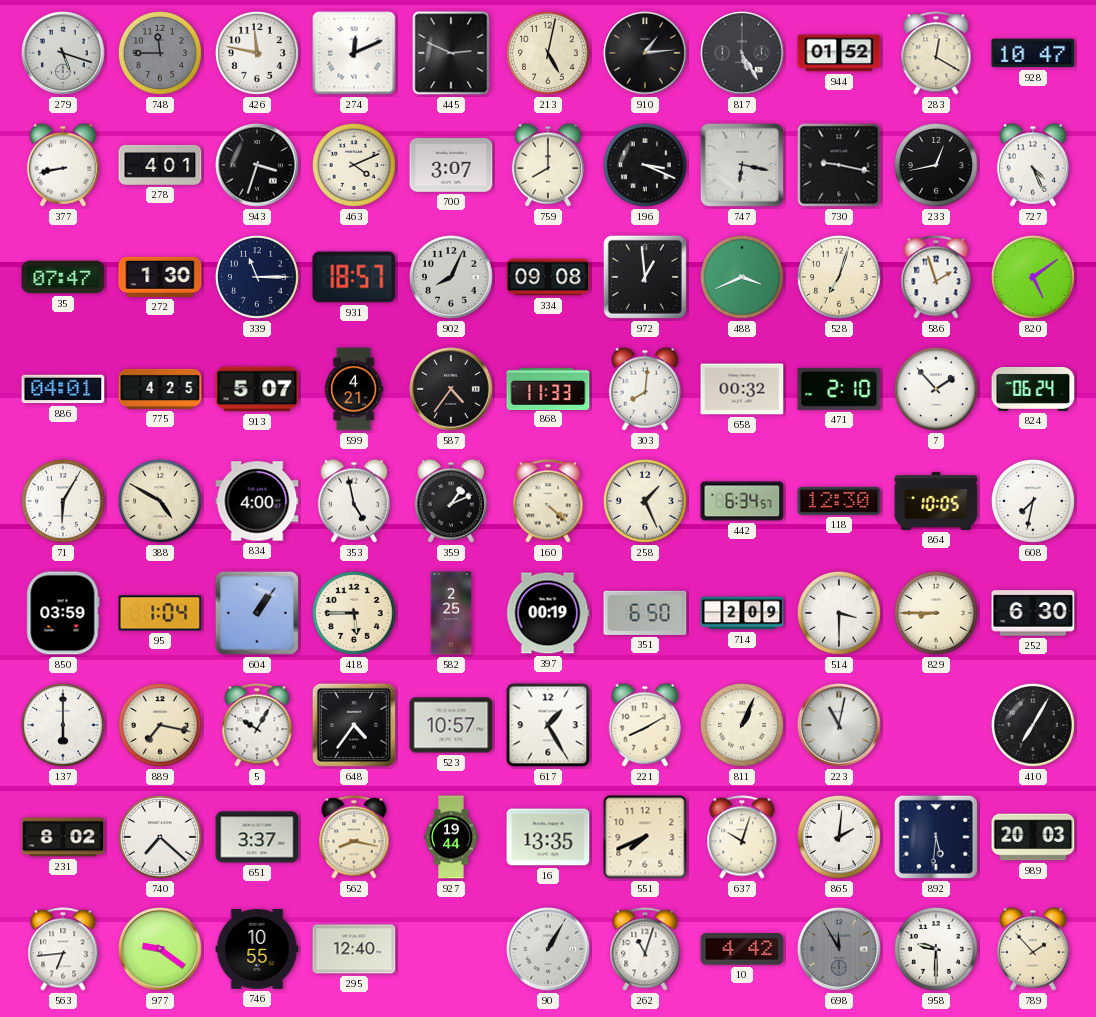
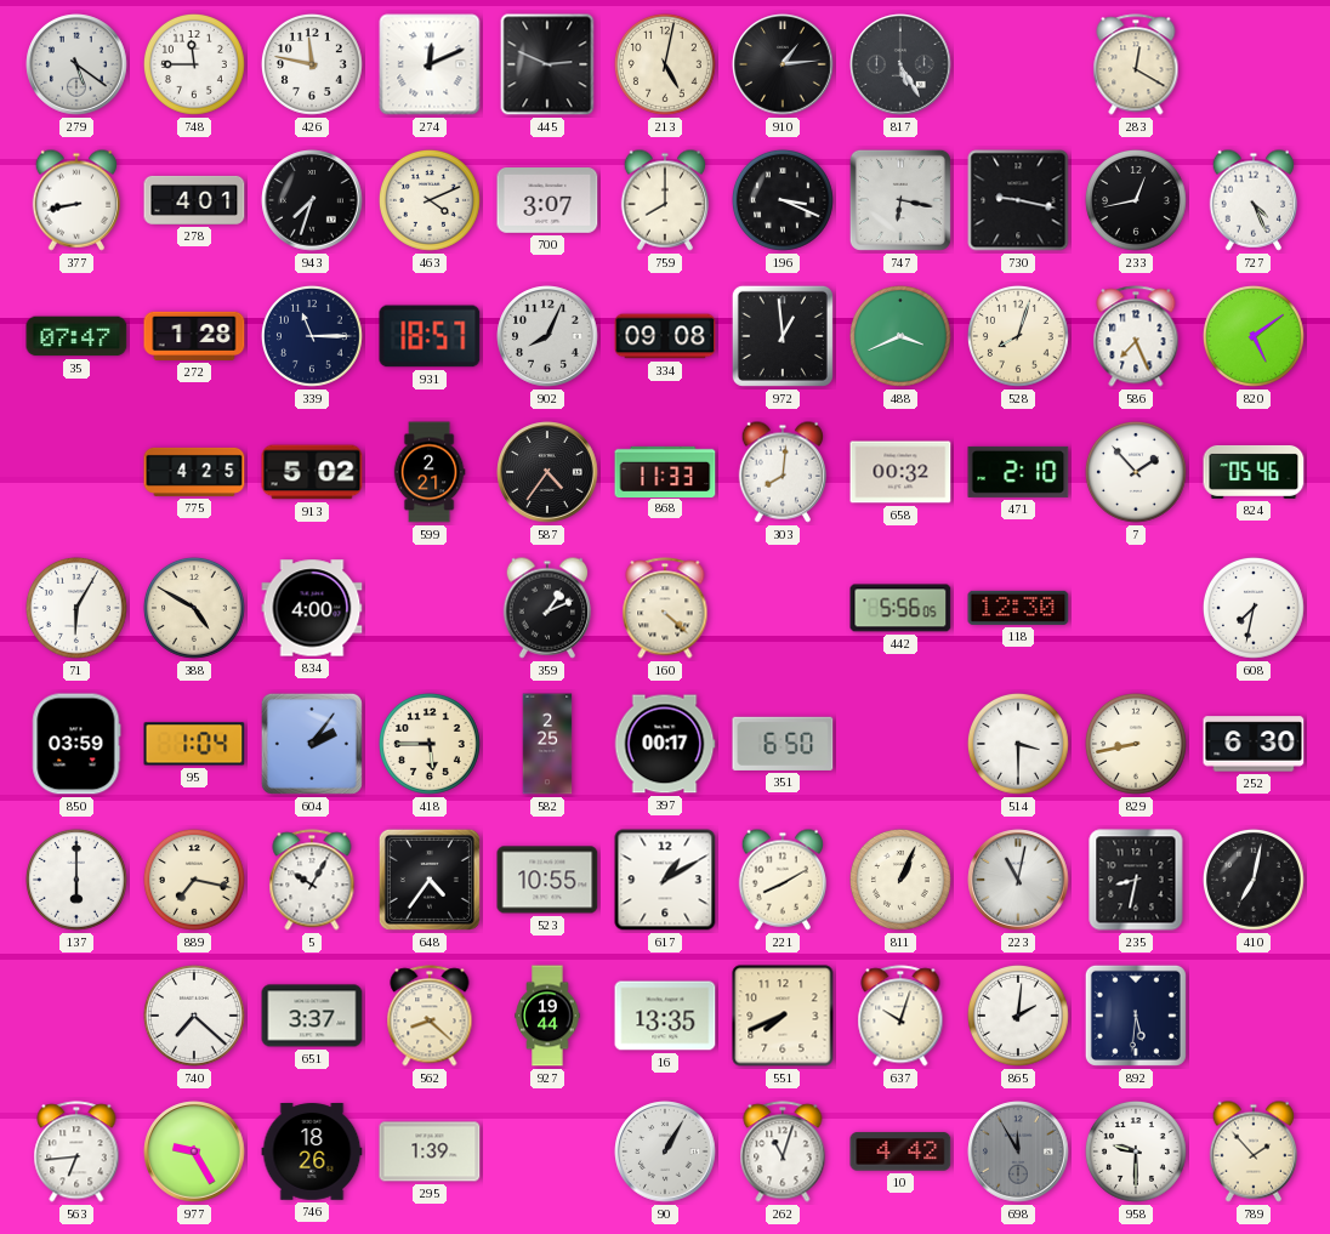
279: 5:18 -> 5:21
748 dial: grey -> white
944: 01:52 -> none
928: 10:47 -> none
943: 3:33 -> 7:33
272: 1:30 -> 1:28
528: 7:03 -> 8:03
586: 1:57 -> 7:26
886: 04:01 -> none
913: 5:07 -> 5:02
599: 4:21 -> 2:21
824: 06:24 -> 05:46
353: 4:58 -> none
258: 1:26 -> none
442: 6:34 -> 5:56
864: 10:05 -> none
604: 1:06 -> 2:06
397: 00:19 -> 00:17
714: 2:09 -> none
829: 8:45 -> 8:43
523: 10:57 -> 10:55
617: 1:25 -> 1:10
235: none -> 8:32
410: 7:05 -> 7:02
231: 8:02 -> none
562: 8:17 -> 8:22
989: 20:03 -> none
977: 9:21 -> 9:25
746: 10:55 -> 18:26
295: 12:40 -> 1:39
